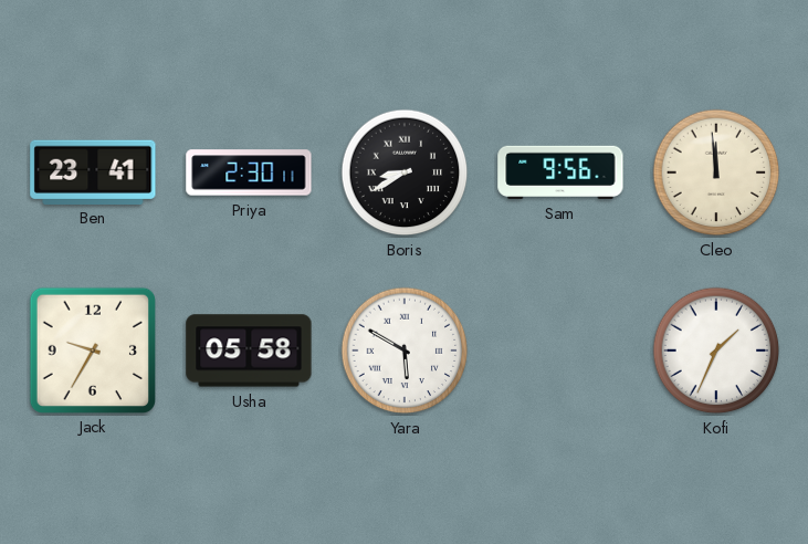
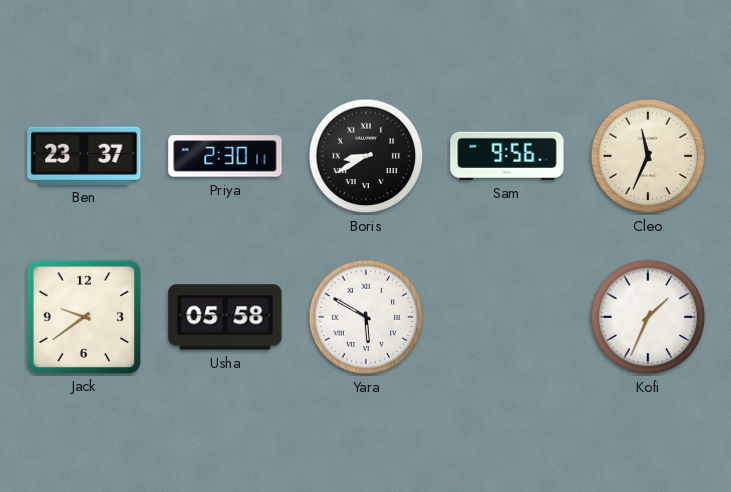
Ben: 23:41 -> 23:37
Cleo: 11:59 -> 11:34
Jack: 9:35 -> 9:39
